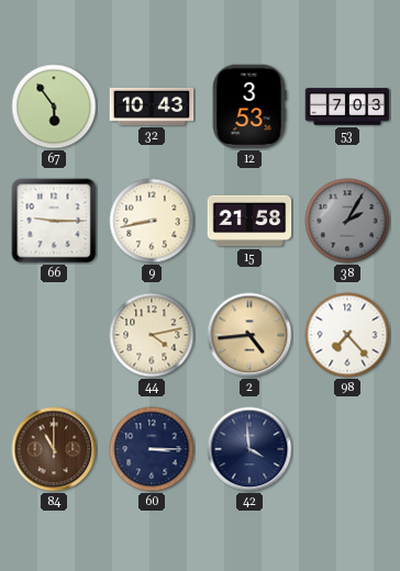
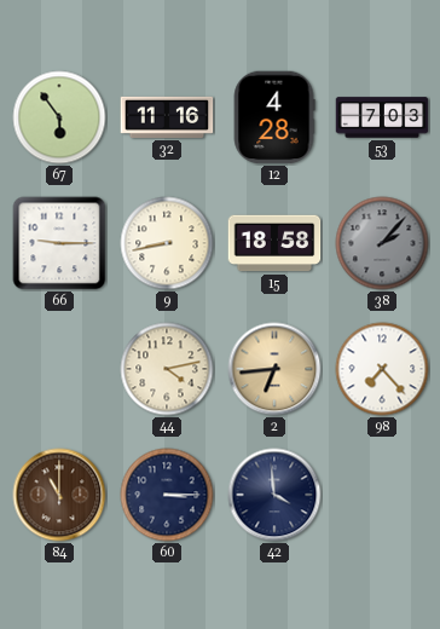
32: 10:43 -> 11:16
12: 3:53 -> 4:28
15: 21:58 -> 18:58
38: 2:05 -> 2:07
2: 4:44 -> 6:44
